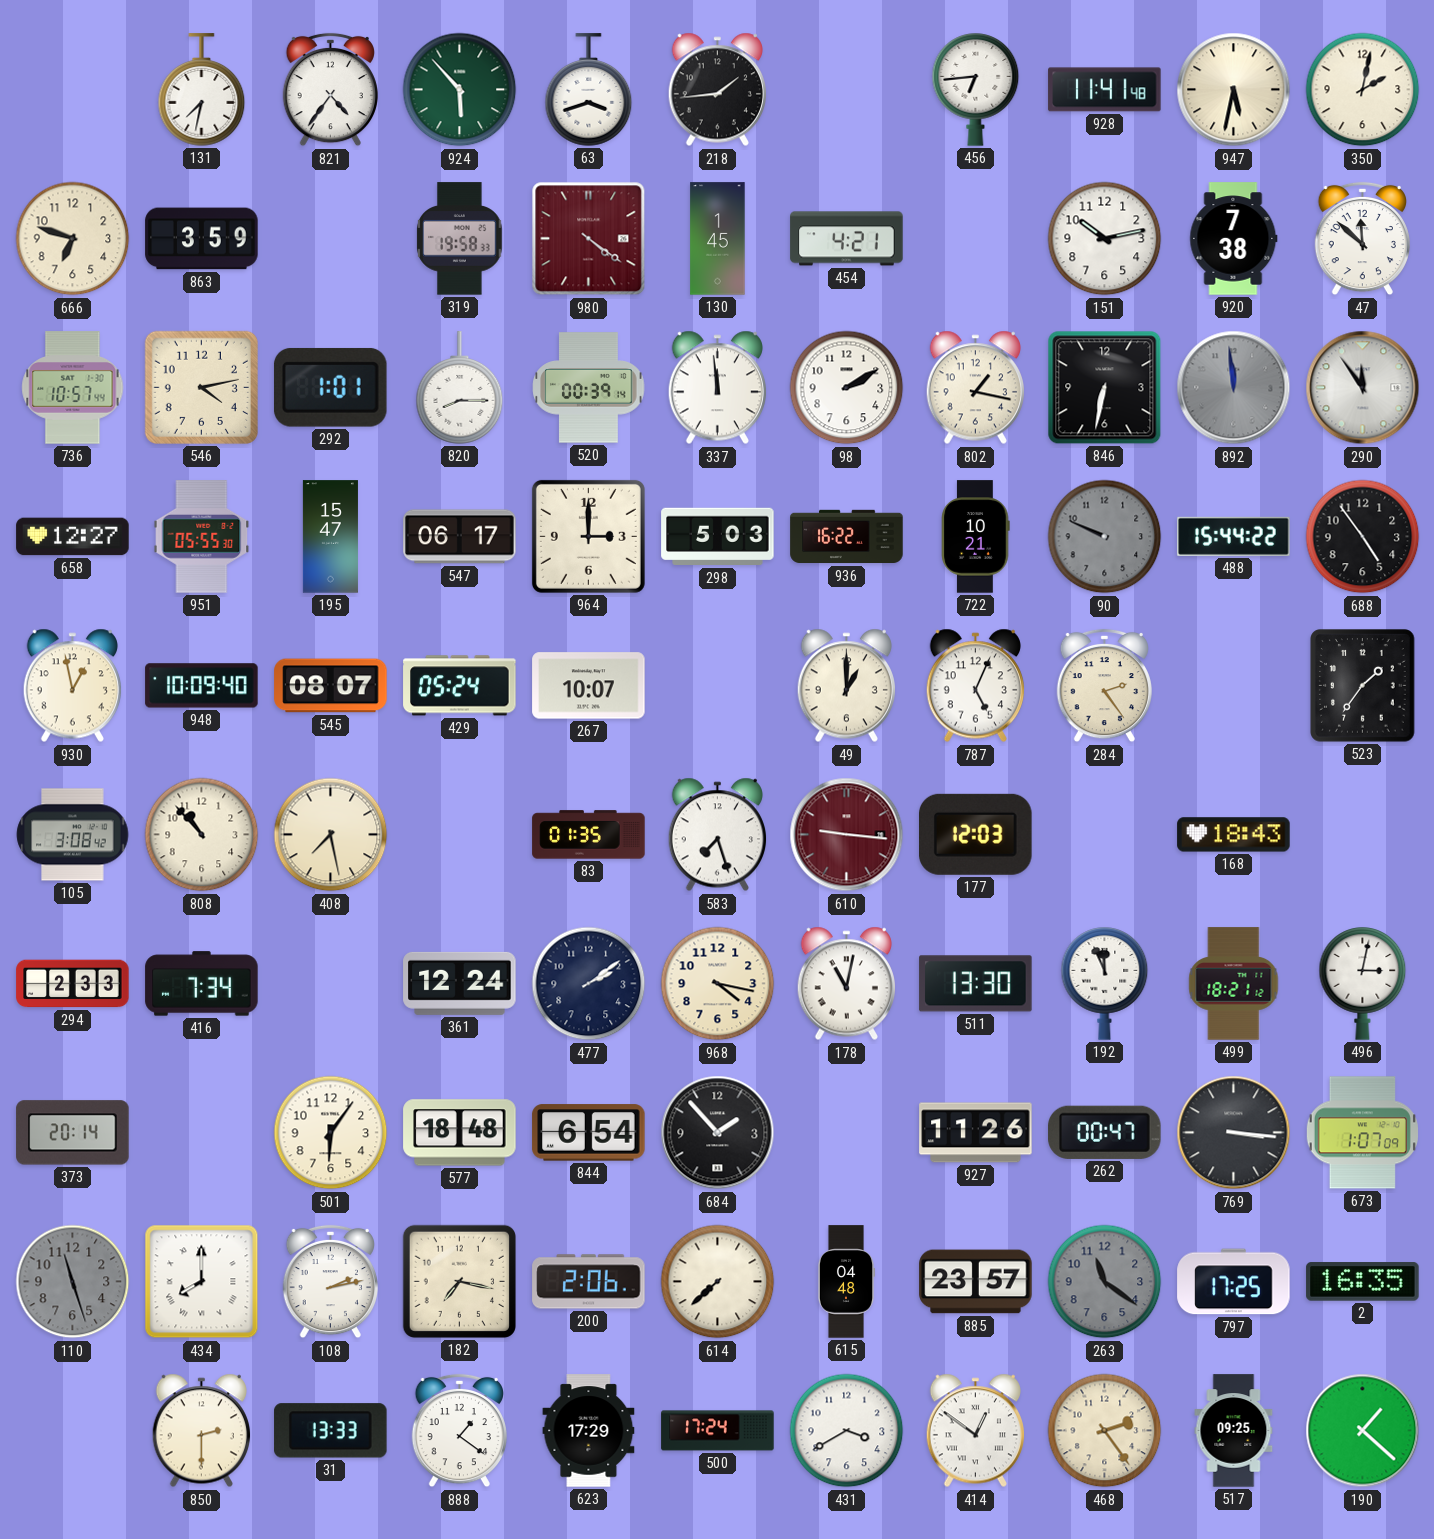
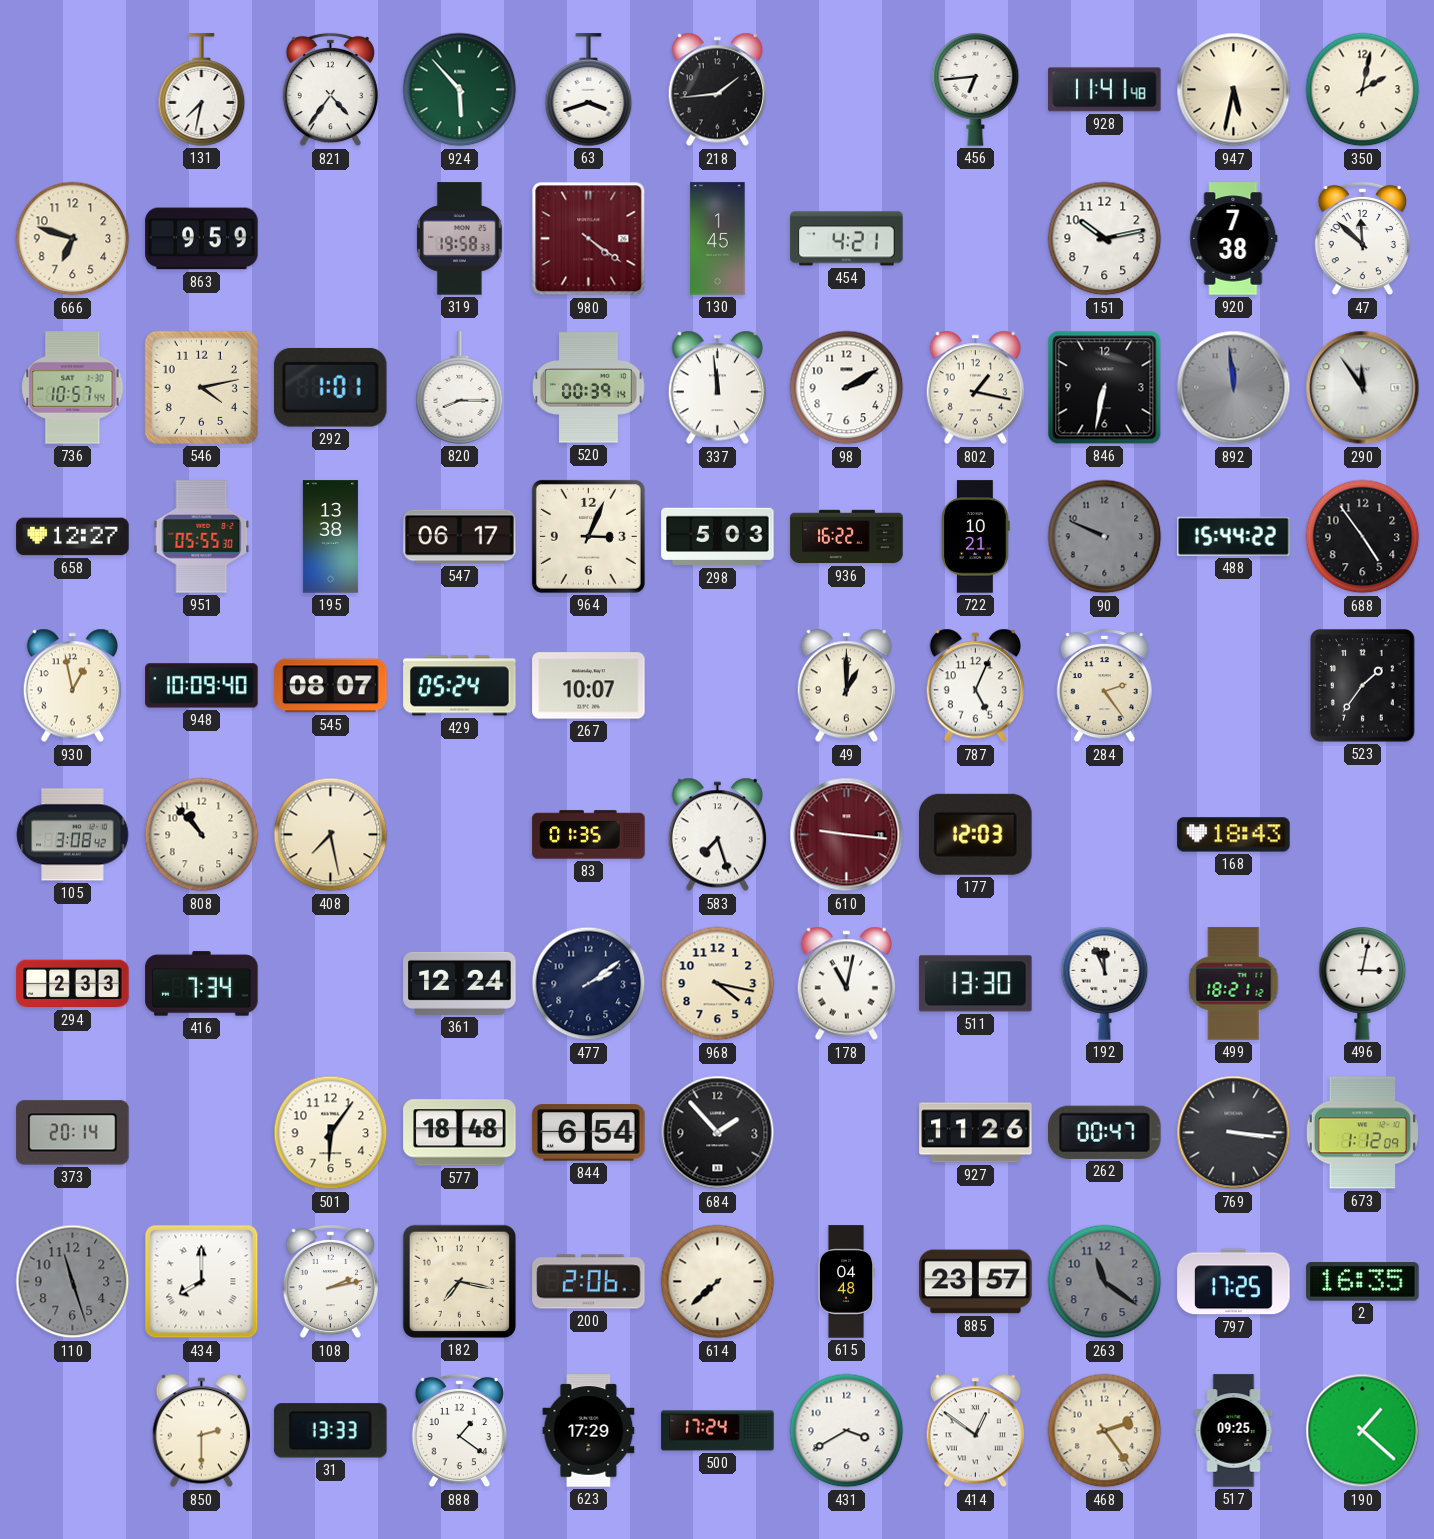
863: 3:59 -> 9:59
195: 15:47 -> 13:38
964: 3:00 -> 3:04
673: 1:07 -> 1:12
